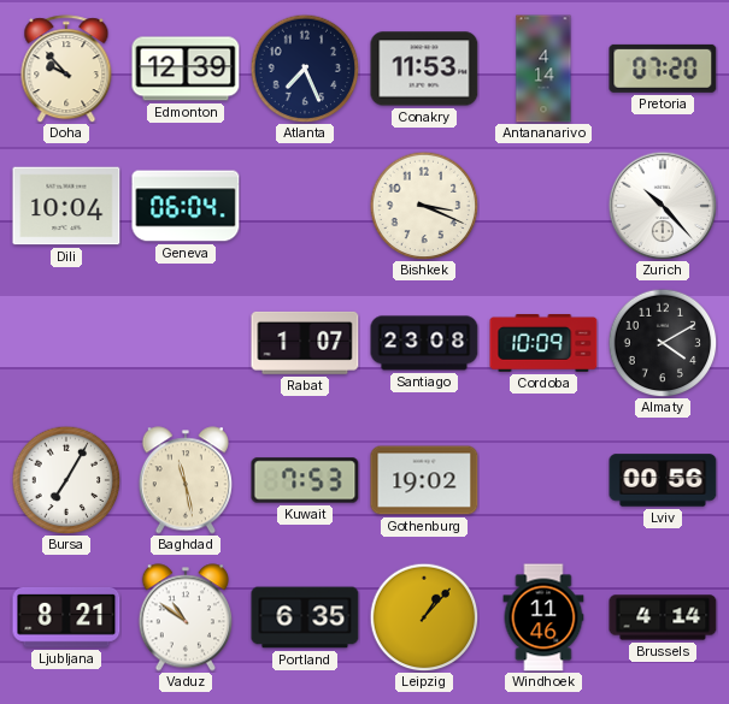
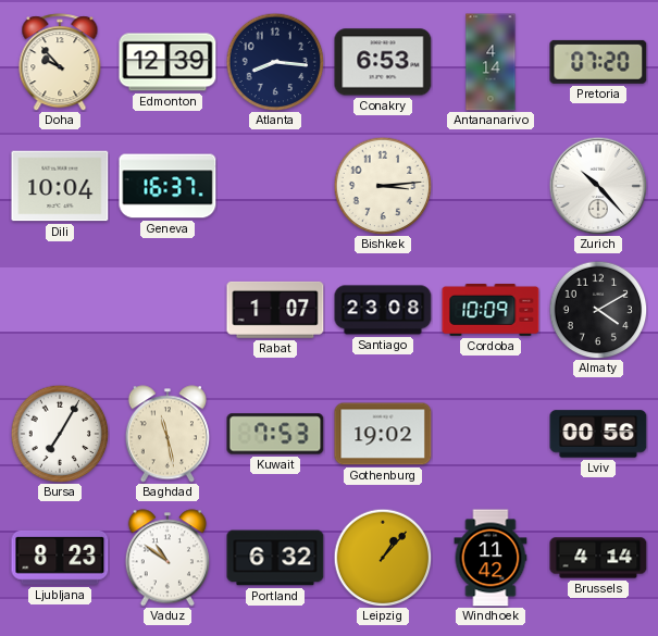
Atlanta: 7:26 -> 8:16
Conakry: 11:53 -> 6:53
Geneva: 06:04 -> 16:37
Bishkek: 3:19 -> 3:14
Ljubljana: 8:21 -> 8:23
Portland: 6:35 -> 6:32
Windhoek: 11:46 -> 11:42
